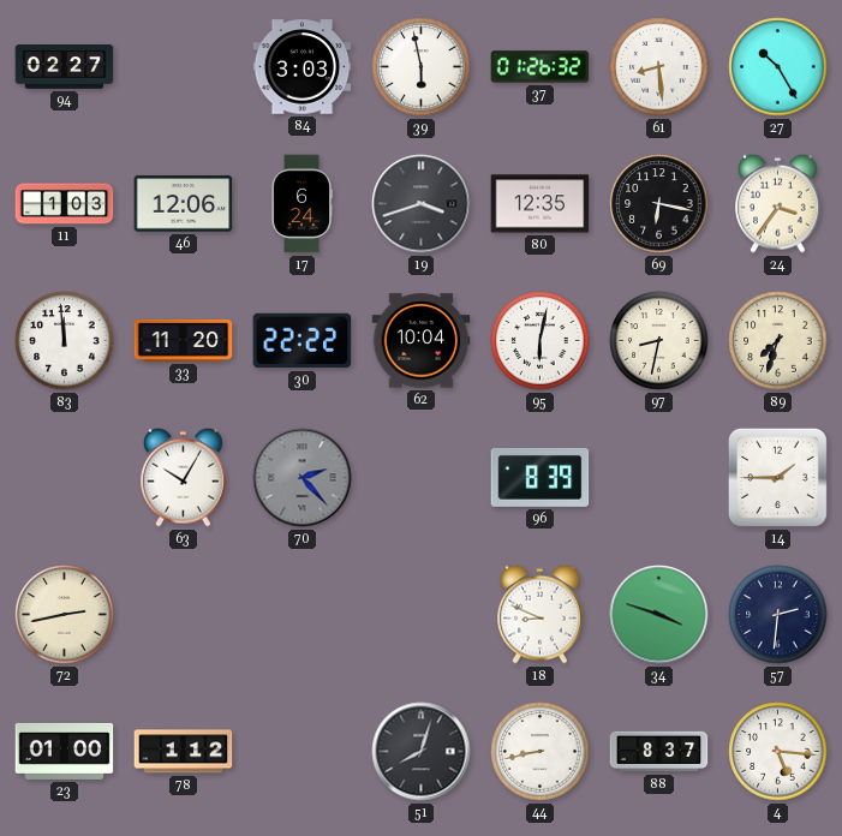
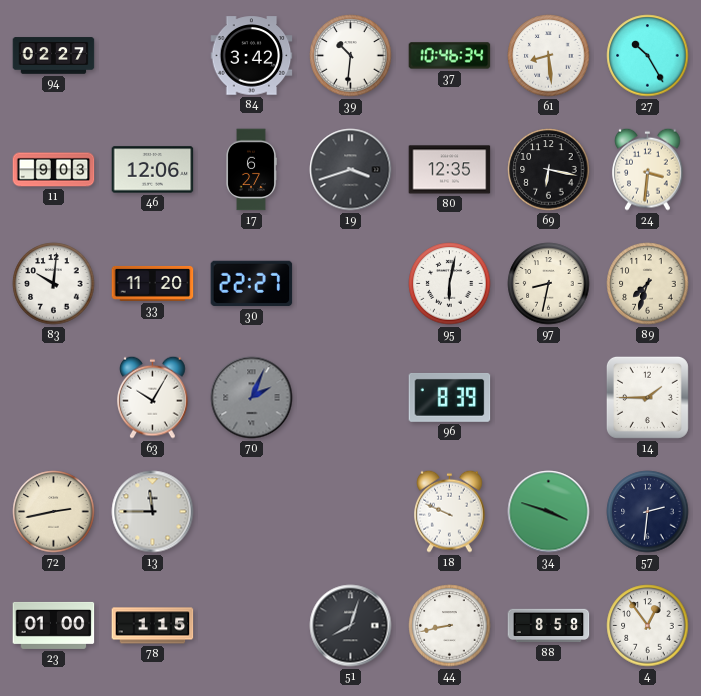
84: 3:03 -> 3:42
39: 5:58 -> 10:31
37: 01:26 -> 10:46
11: 1:03 -> 9:03
17: 6:24 -> 6:27
24: 3:36 -> 3:31
83: 11:59 -> 10:01
30: 22:22 -> 22:27
62: 10:04 -> none
70: 2:23 -> 2:04
13: none -> 11:45
18: 8:49 -> 9:49
78: 1:12 -> 1:15
88: 8:37 -> 8:58
4: 5:16 -> 12:54
